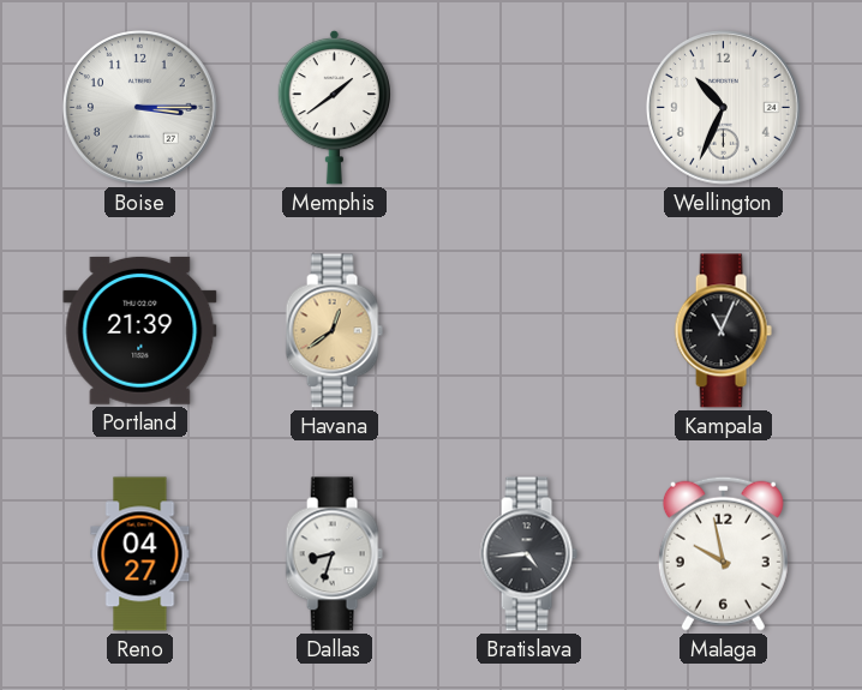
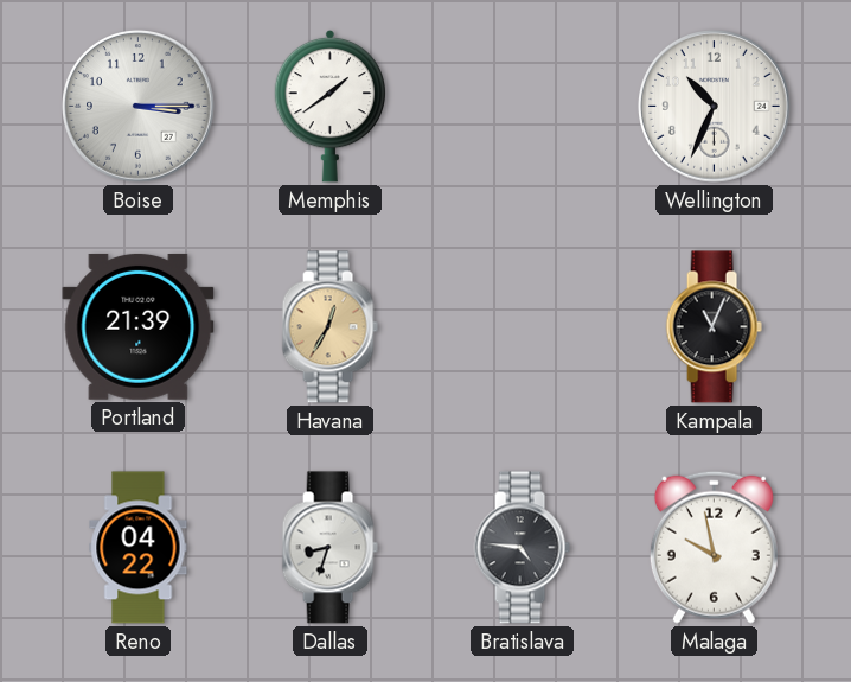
Havana: 12:39 -> 12:35
Reno: 04:27 -> 04:22
Bratislava: 4:44 -> 4:46
